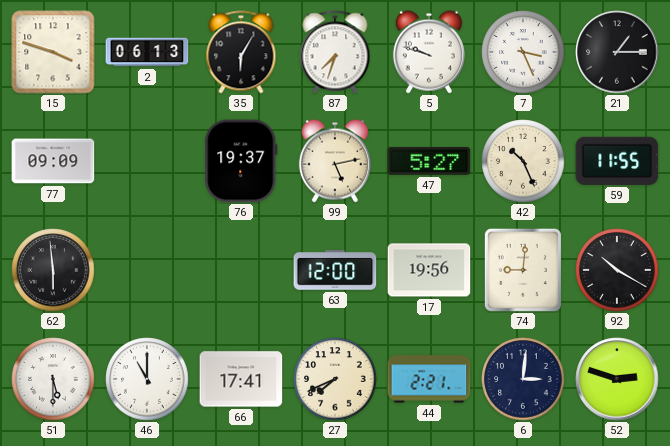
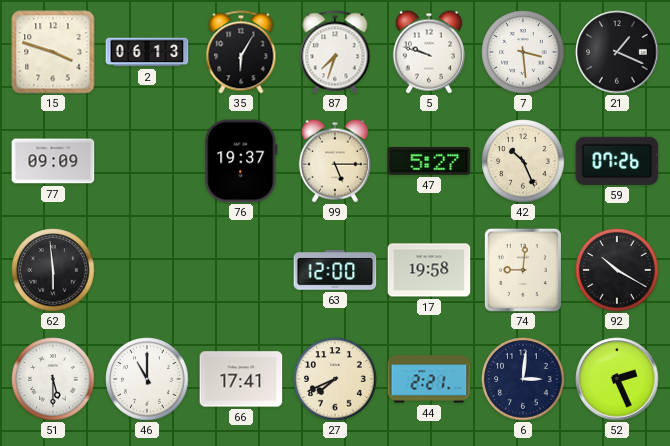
7: 3:26 -> 3:29
21: 1:15 -> 1:19
99: 5:13 -> 5:15
59: 11:55 -> 07:26
17: 19:56 -> 19:58
52: 2:48 -> 2:26
